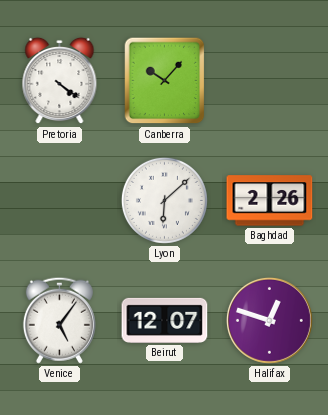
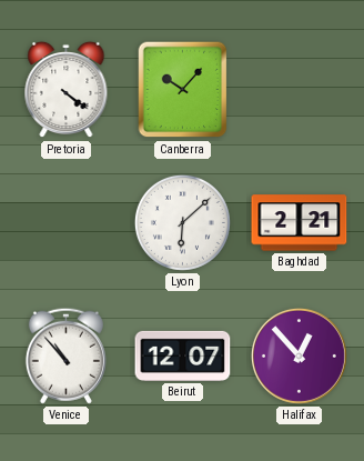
Baghdad: 2:26 -> 2:21
Venice: 5:06 -> 10:53
Halifax: 12:48 -> 12:53
